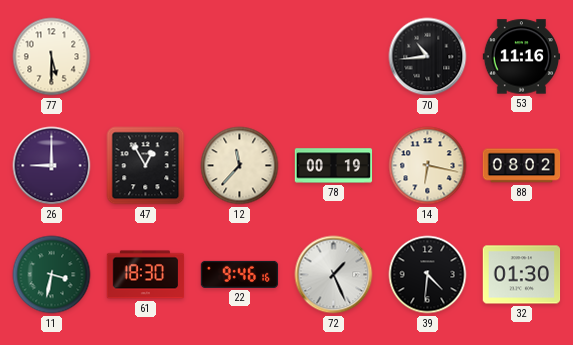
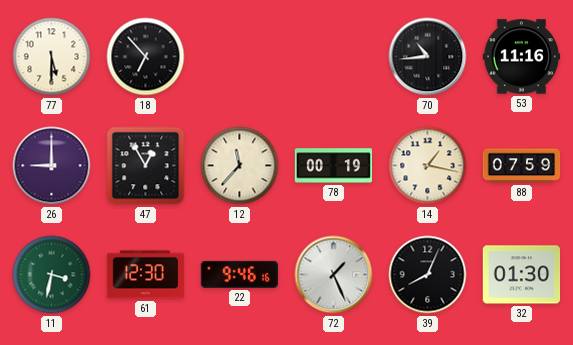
18: none -> 6:53
14: 6:17 -> 1:17
88: 08:02 -> 07:59
61: 18:30 -> 12:30
39: 4:31 -> 8:04
